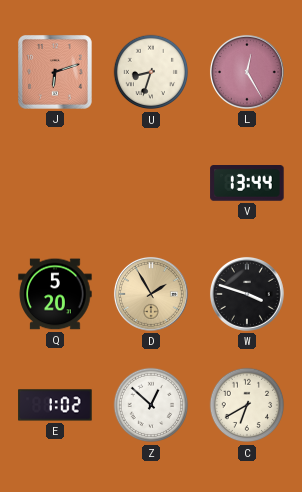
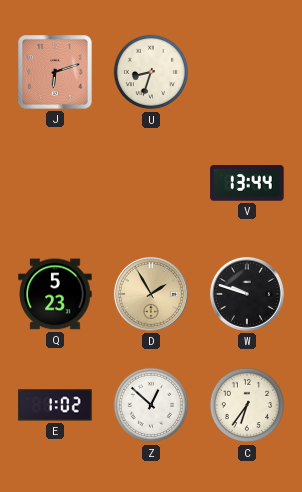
L: 12:25 -> none
Q: 5:20 -> 5:23
W: 3:48 -> 9:48
C: 6:40 -> 6:36
